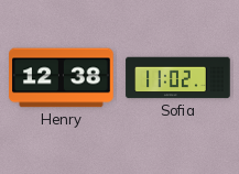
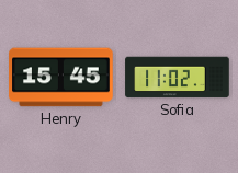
Henry: 12:38 -> 15:45
